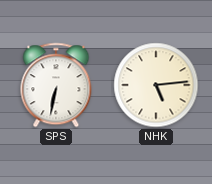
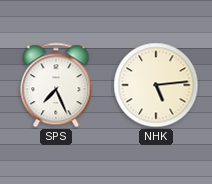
SPS: 6:32 -> 7:26
